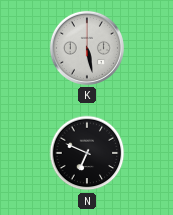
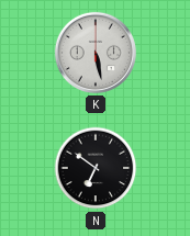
N: 6:49 -> 6:51
